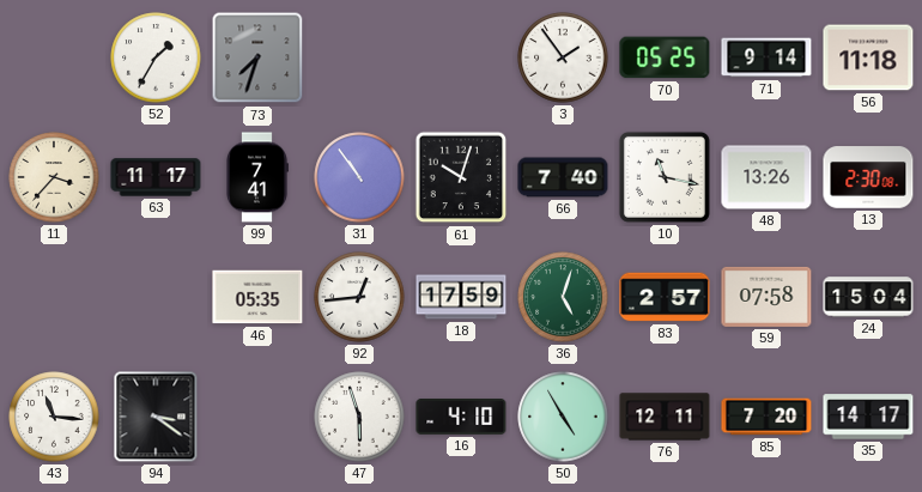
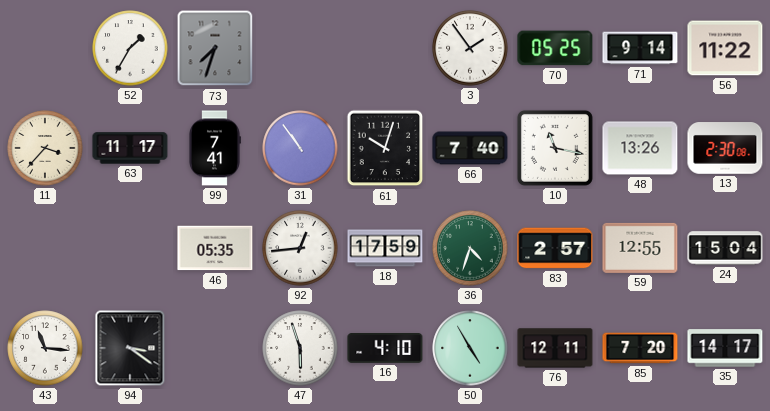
56: 11:18 -> 11:22
36: 5:03 -> 4:33
59: 07:58 -> 12:55
